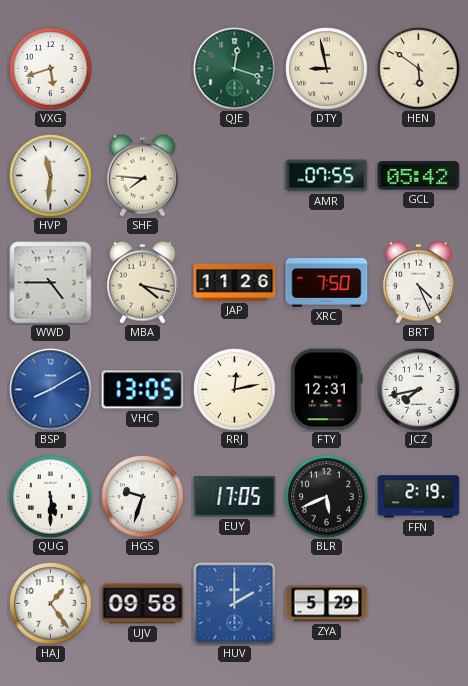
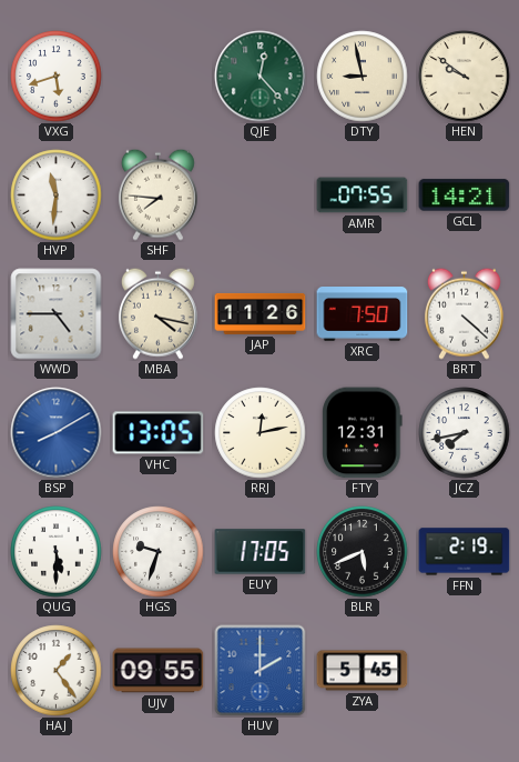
QJE: 12:18 -> 12:23
HEN: 5:51 -> 9:51
GCL: 05:42 -> 14:21
BRT: 4:26 -> 4:22
UJV: 09:58 -> 09:55
ZYA: 5:29 -> 5:45
